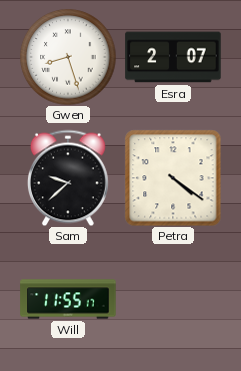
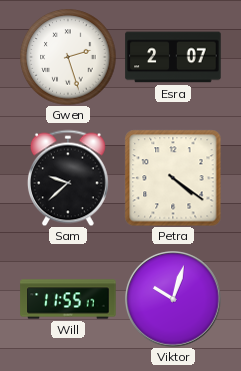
Gwen: 8:27 -> 2:27
Viktor: none -> 10:03
